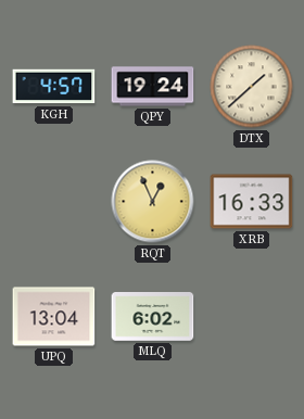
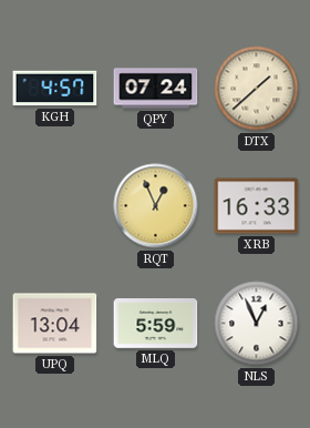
QPY: 19:24 -> 07:24
MLQ: 6:02 -> 5:59
NLS: none -> 12:56
